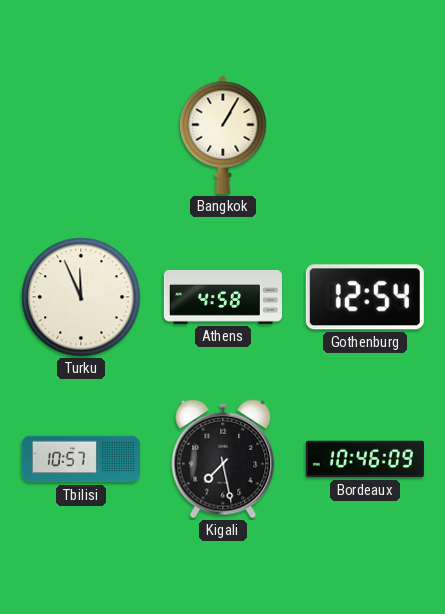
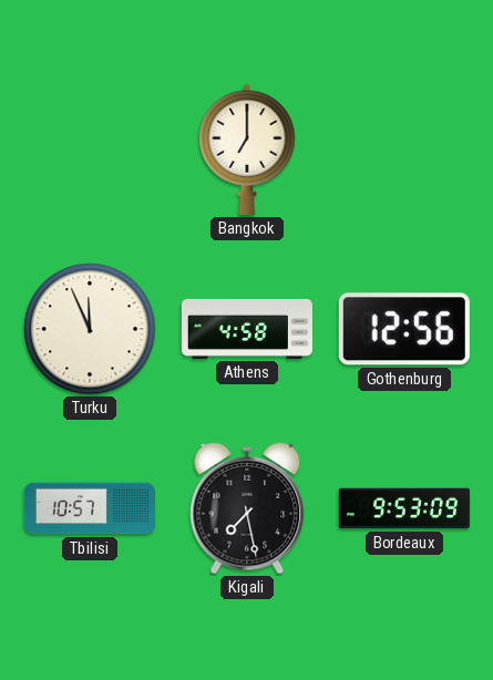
Bangkok: 1:05 -> 7:00
Gothenburg: 12:54 -> 12:56
Bordeaux: 10:46 -> 9:53
